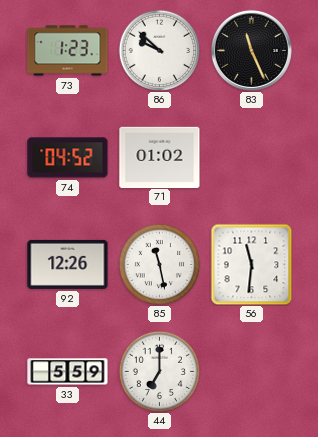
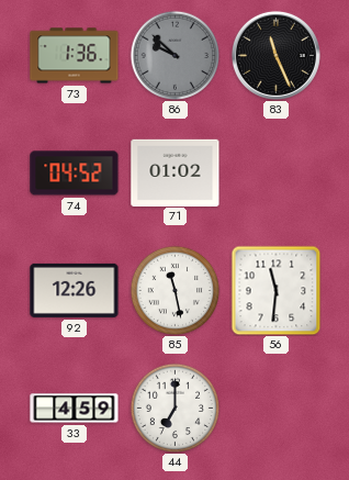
73: 1:23 -> 1:36
86 dial: white -> grey
33: 5:59 -> 4:59
